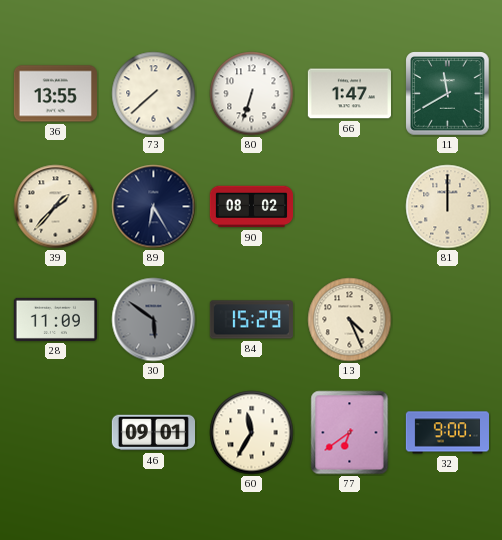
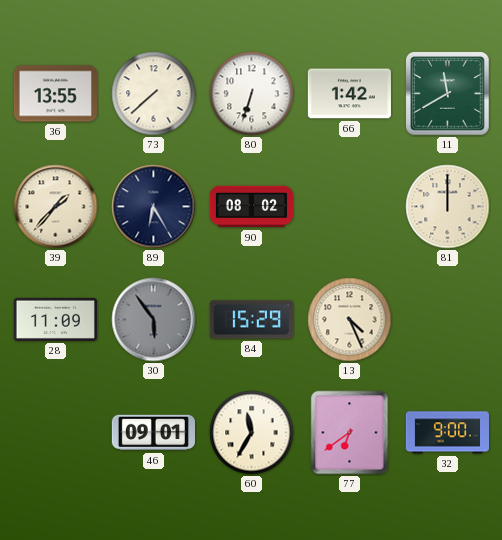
66: 1:47 -> 1:42
30: 5:51 -> 5:54
